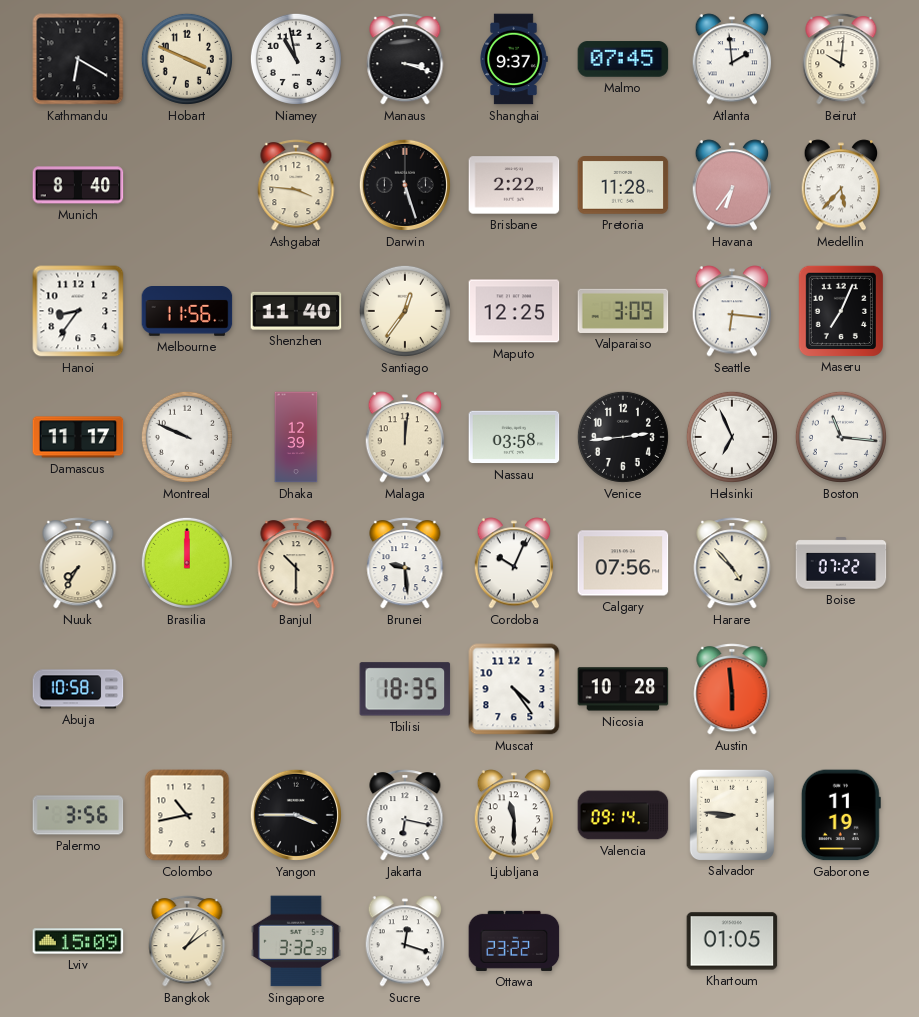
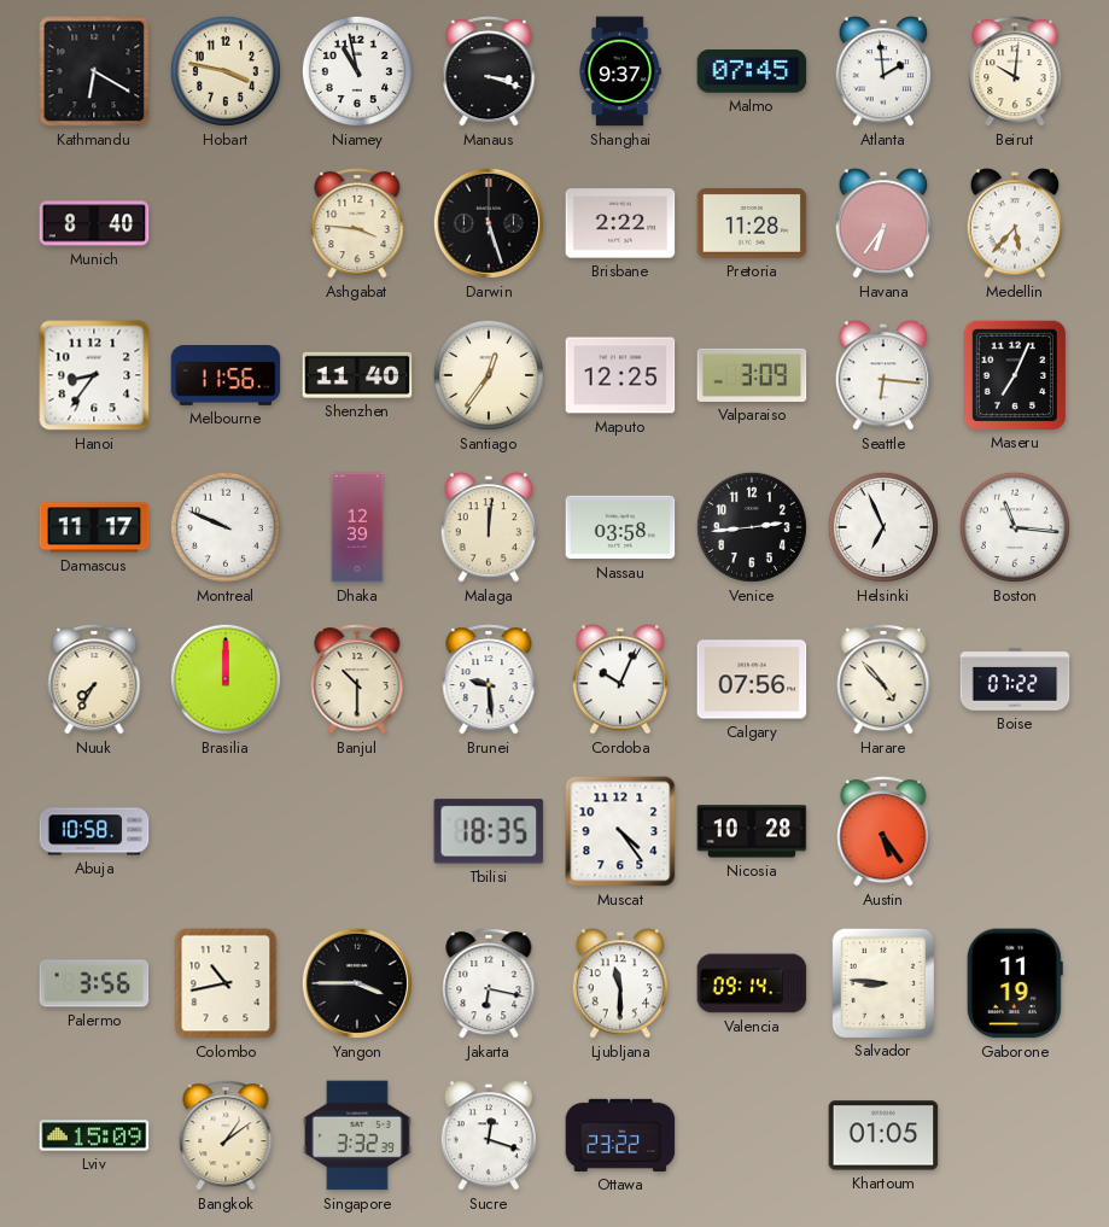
Hobart: 3:49 -> 3:47
Austin: 5:59 -> 5:24
